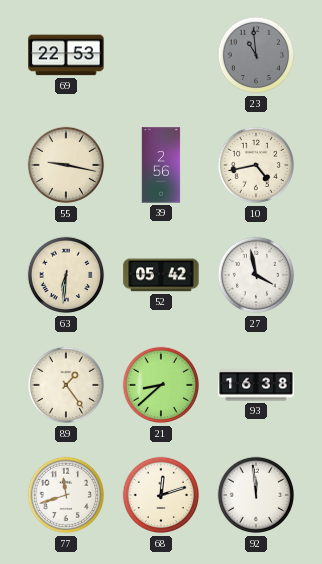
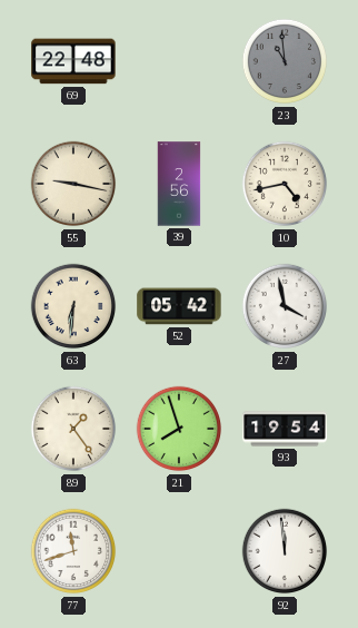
69: 22:53 -> 22:48
21: 8:38 -> 7:57
93: 16:38 -> 19:54
68: 12:12 -> none
